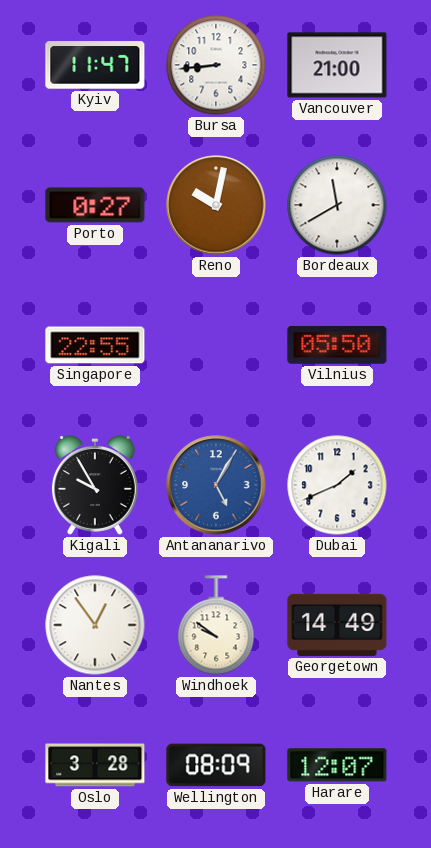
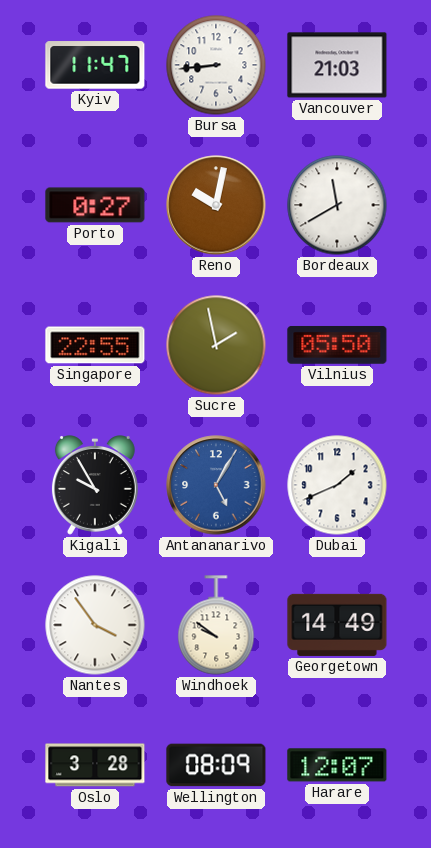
Vancouver: 21:00 -> 21:03
Sucre: none -> 1:58
Nantes: 12:54 -> 3:54
